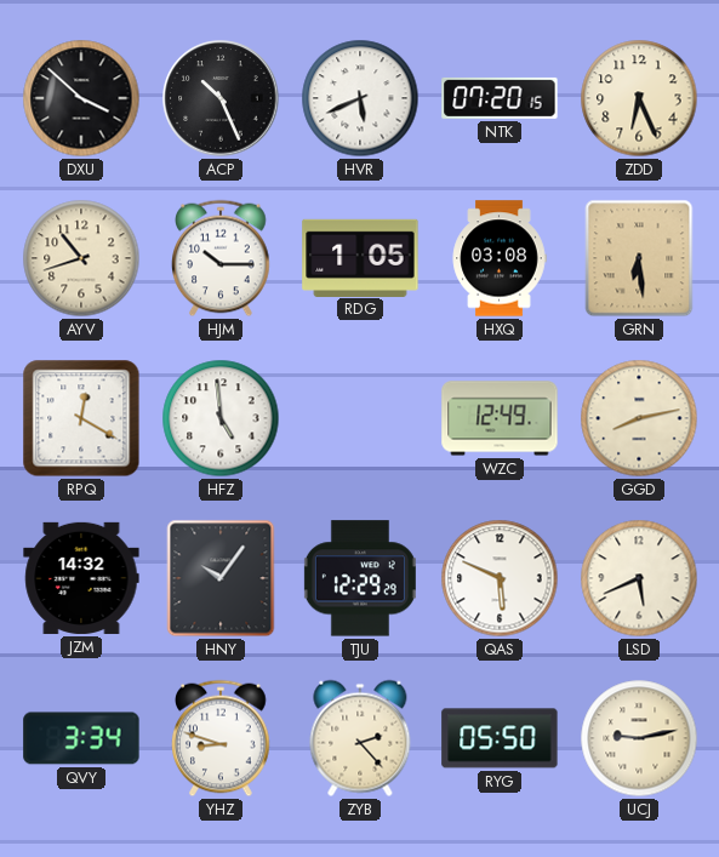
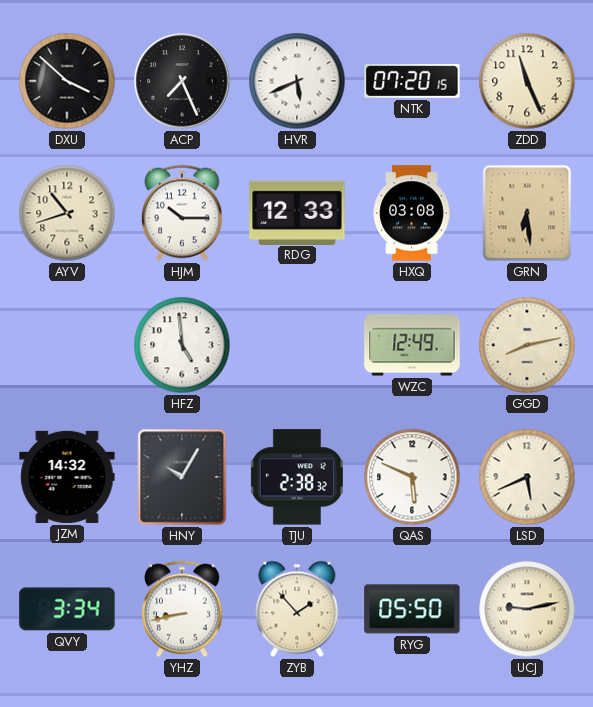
ACP: 10:26 -> 7:26
ZDD: 6:26 -> 11:26
RDG: 1:05 -> 12:33
RPQ: 12:20 -> none
HNY: 10:06 -> 10:05
TJU: 12:29 -> 2:38
YHZ: 8:48 -> 8:43
ZYB: 2:23 -> 1:53
